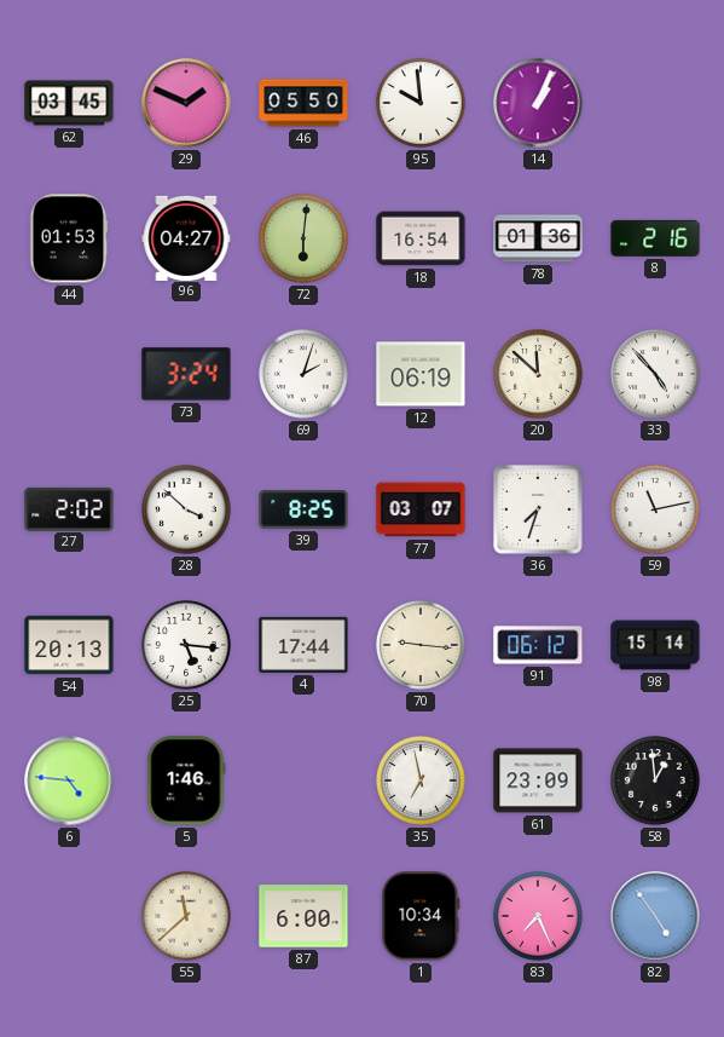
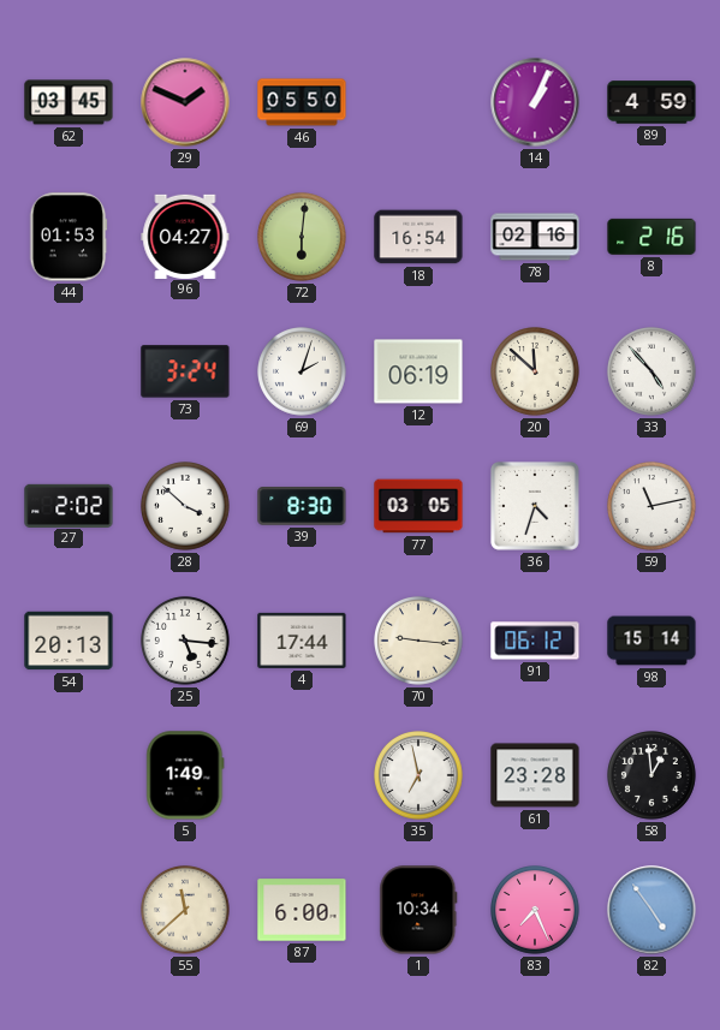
95: 9:59 -> none
89: none -> 4:59
78: 01:36 -> 02:16
39: 8:25 -> 8:30
77: 03:07 -> 03:05
36: 7:33 -> 4:33
6: 4:46 -> none
5: 1:46 -> 1:49
61: 23:09 -> 23:28
